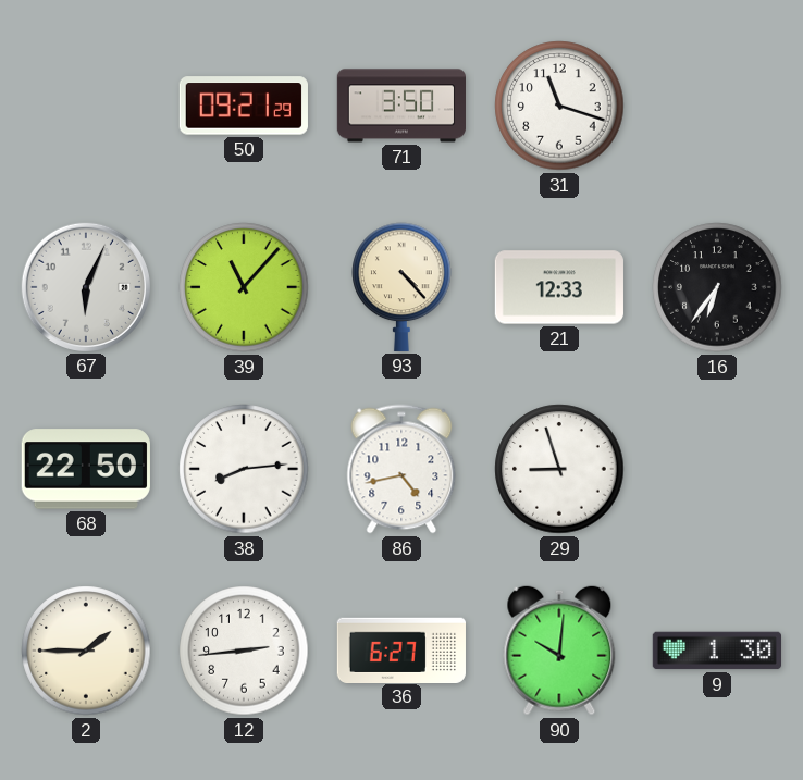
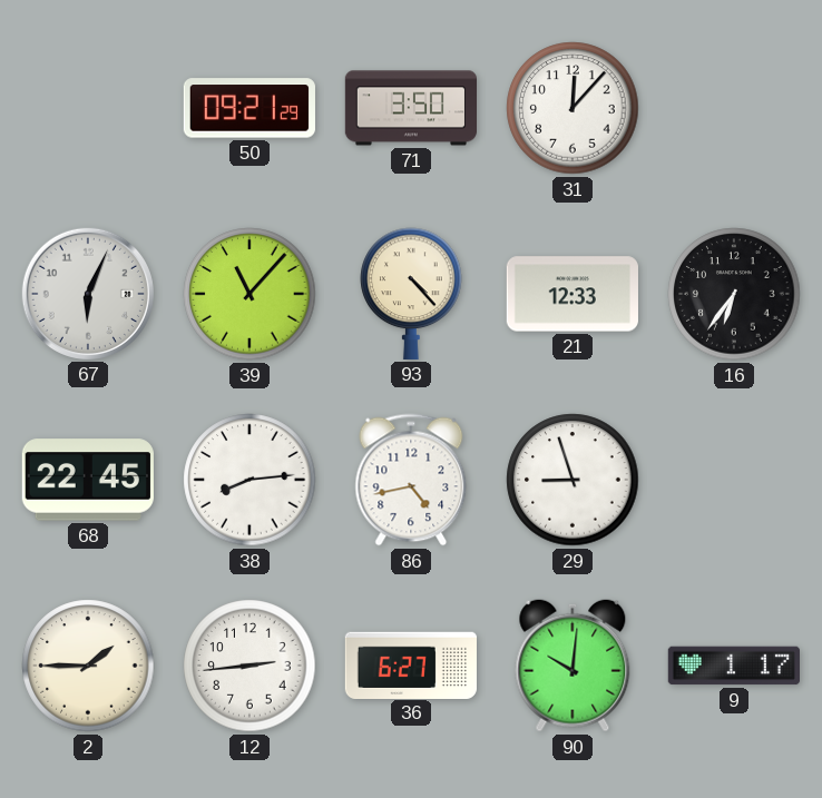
31: 11:18 -> 12:07
68: 22:50 -> 22:45
9: 1:30 -> 1:17
